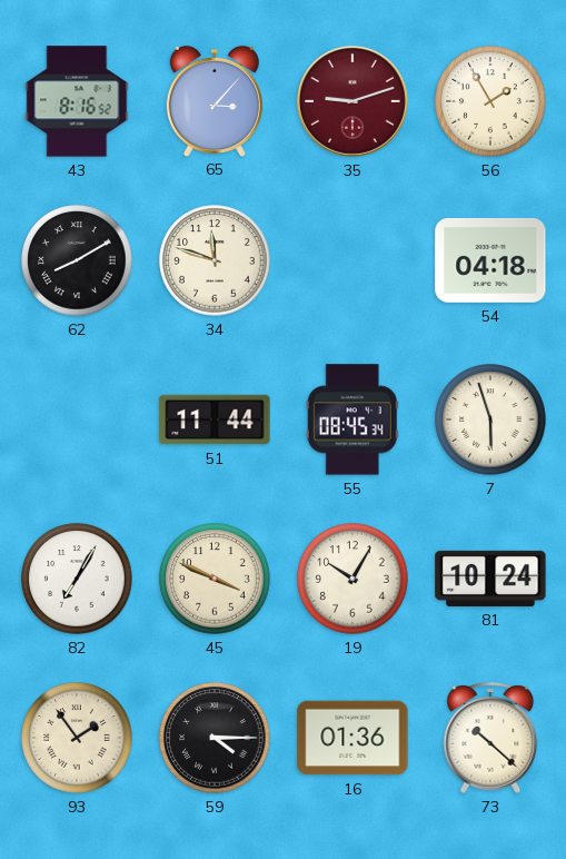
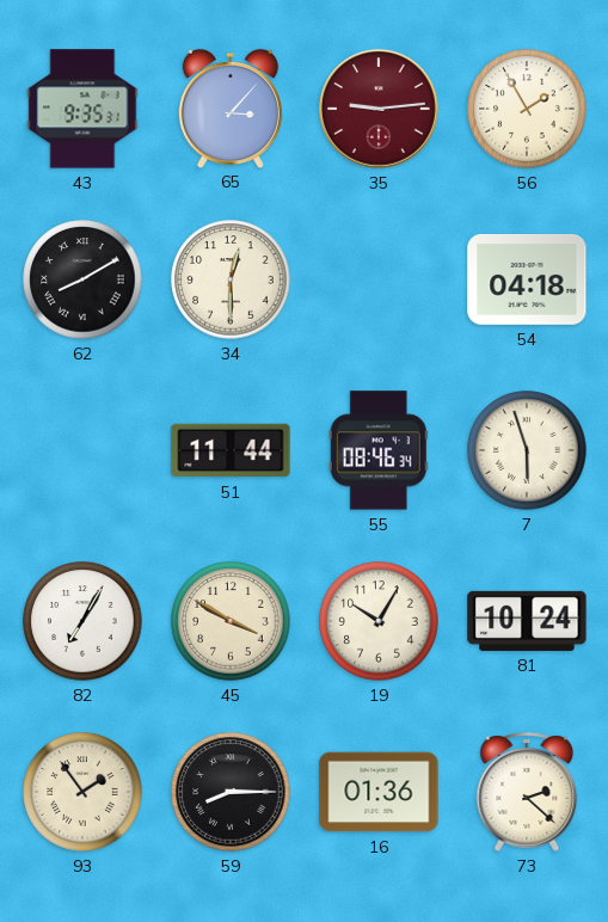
43: 8:16 -> 9:35
35: 9:12 -> 9:14
34: 11:48 -> 12:30
55: 08:45 -> 08:46
45: 3:49 -> 3:50
59: 4:15 -> 8:15
73: 10:22 -> 2:22
